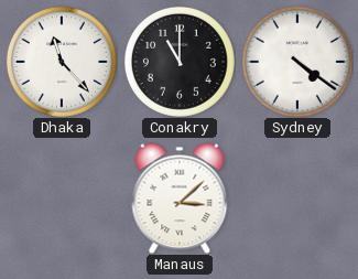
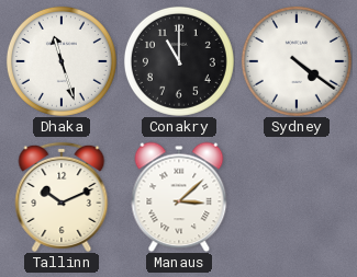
Dhaka: 11:23 -> 11:27
Tallinn: none -> 10:11
